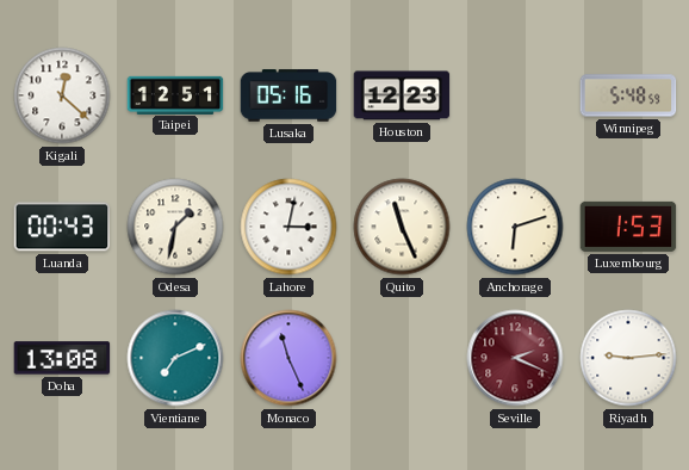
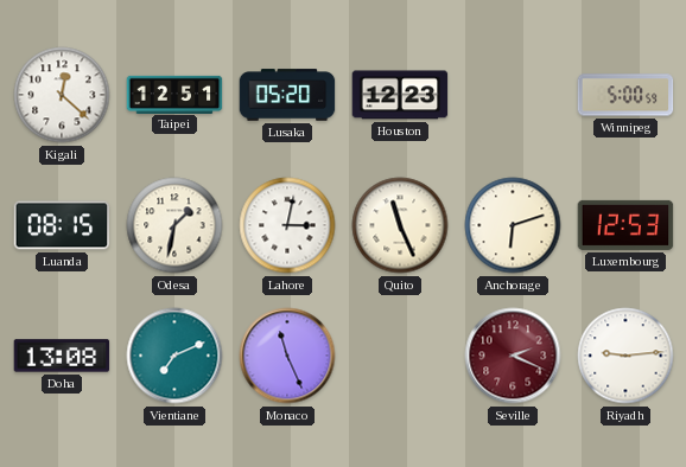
Lusaka: 05:16 -> 05:20
Winnipeg: 5:48 -> 5:00
Luanda: 00:43 -> 08:15
Luxembourg: 1:53 -> 12:53
